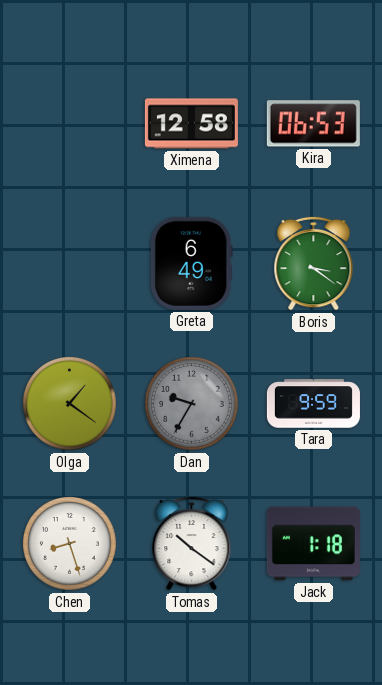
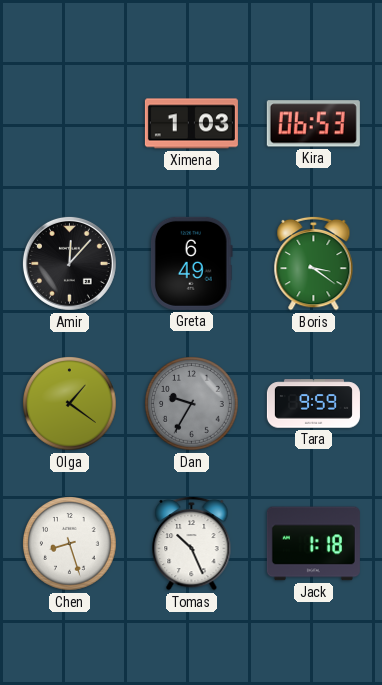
Ximena: 12:58 -> 1:03
Amir: none -> 12:07
Tomas: 10:21 -> 10:26
